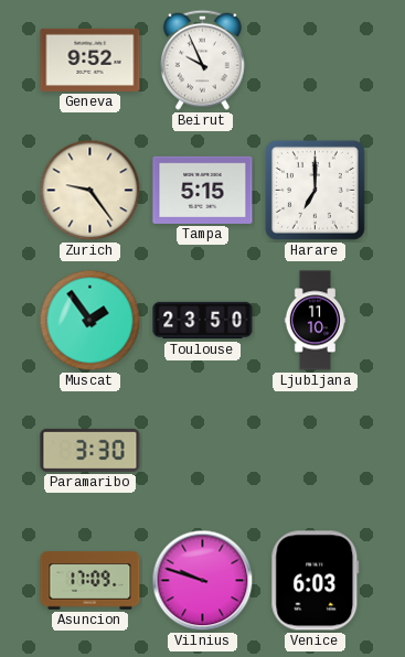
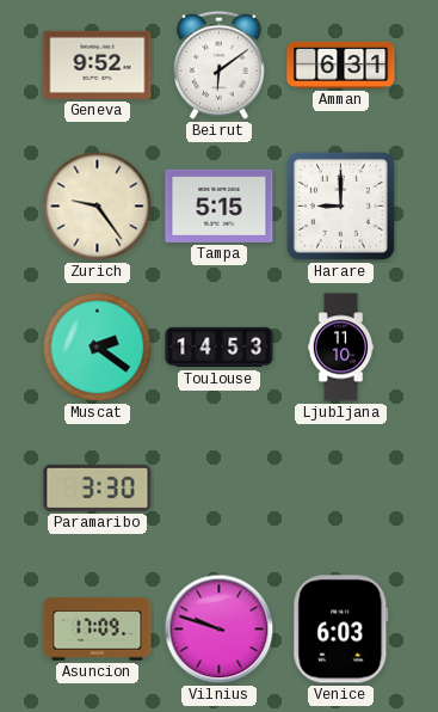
Beirut: 9:56 -> 6:09
Amman: none -> 6:31
Harare: 7:00 -> 9:00
Muscat: 1:54 -> 2:21
Toulouse: 23:50 -> 14:53
